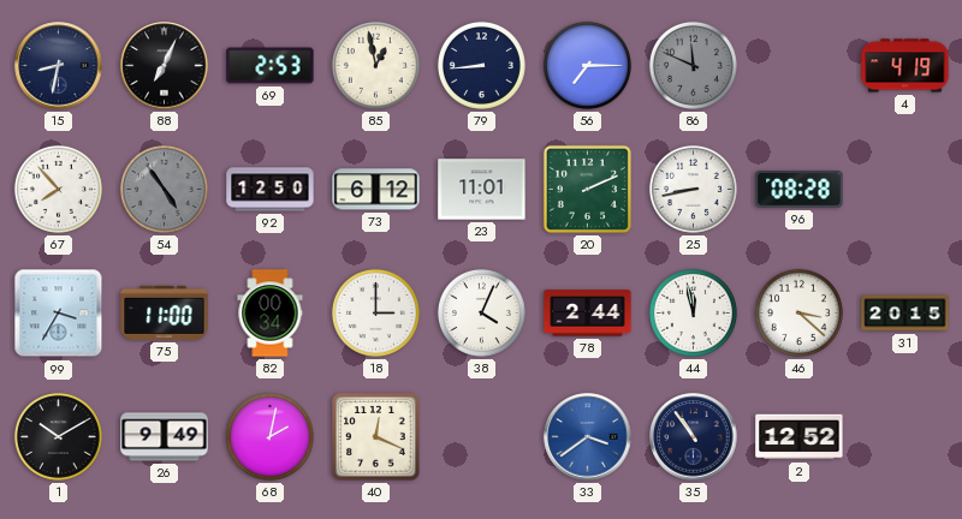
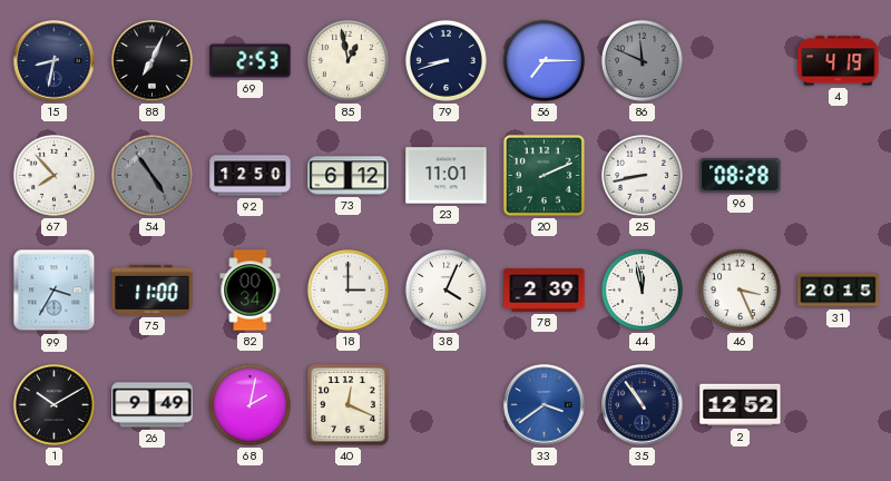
79: 8:44 -> 8:42
78: 2:44 -> 2:39
46: 3:22 -> 3:26
